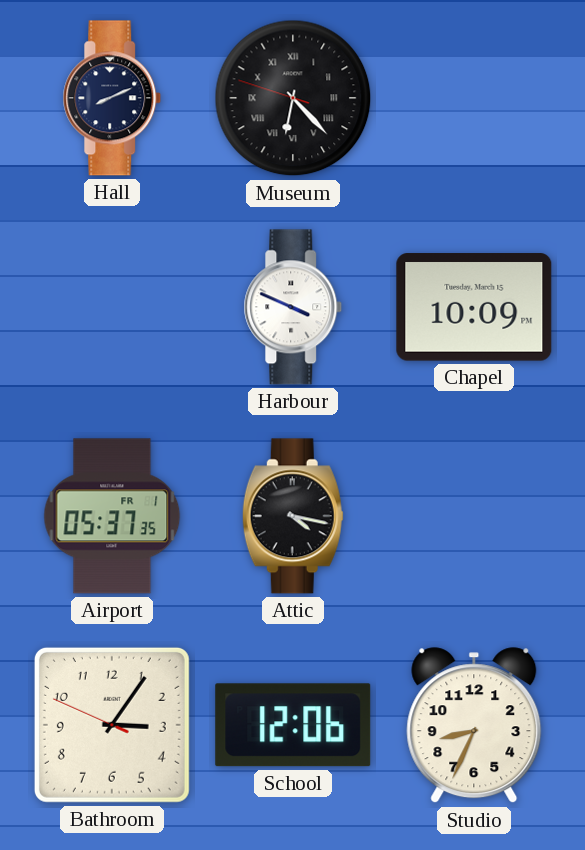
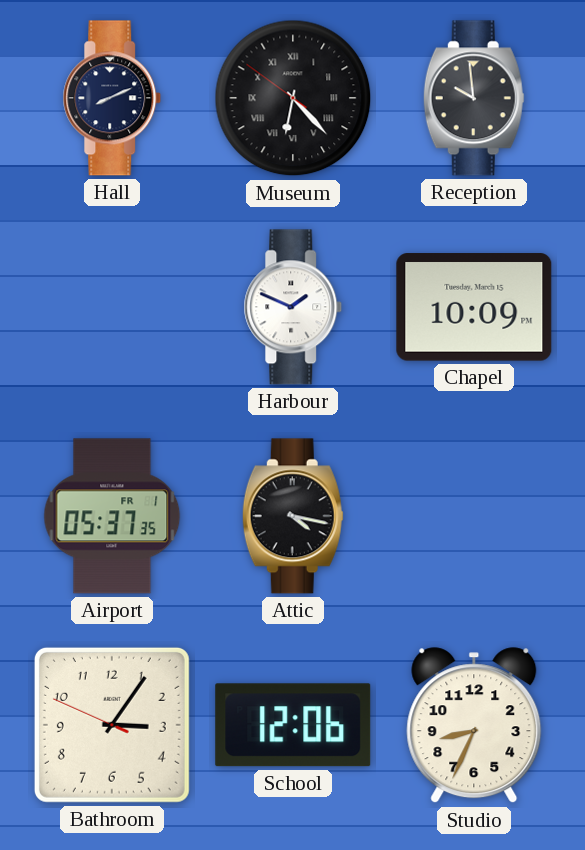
Museum: 6:22:48 -> 6:22:51
Reception: none -> 9:59
Harbour: 3:49 -> 1:49
